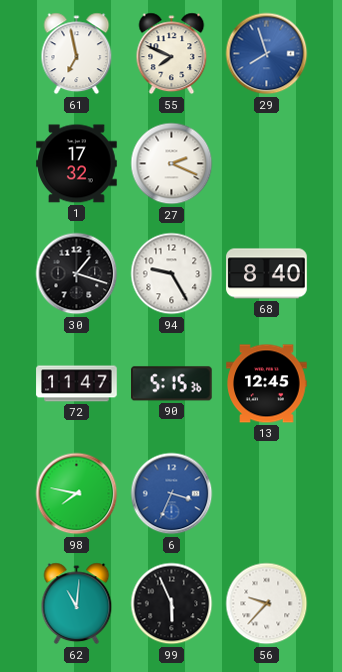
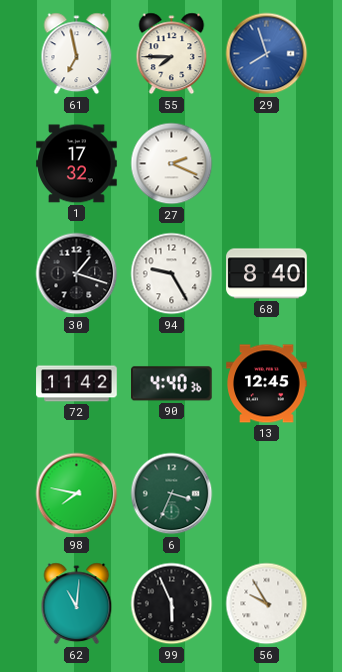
55: 7:49 -> 7:45
72: 11:47 -> 11:42
90: 5:15 -> 4:40
6 dial: blue -> green
56: 9:37 -> 9:55
